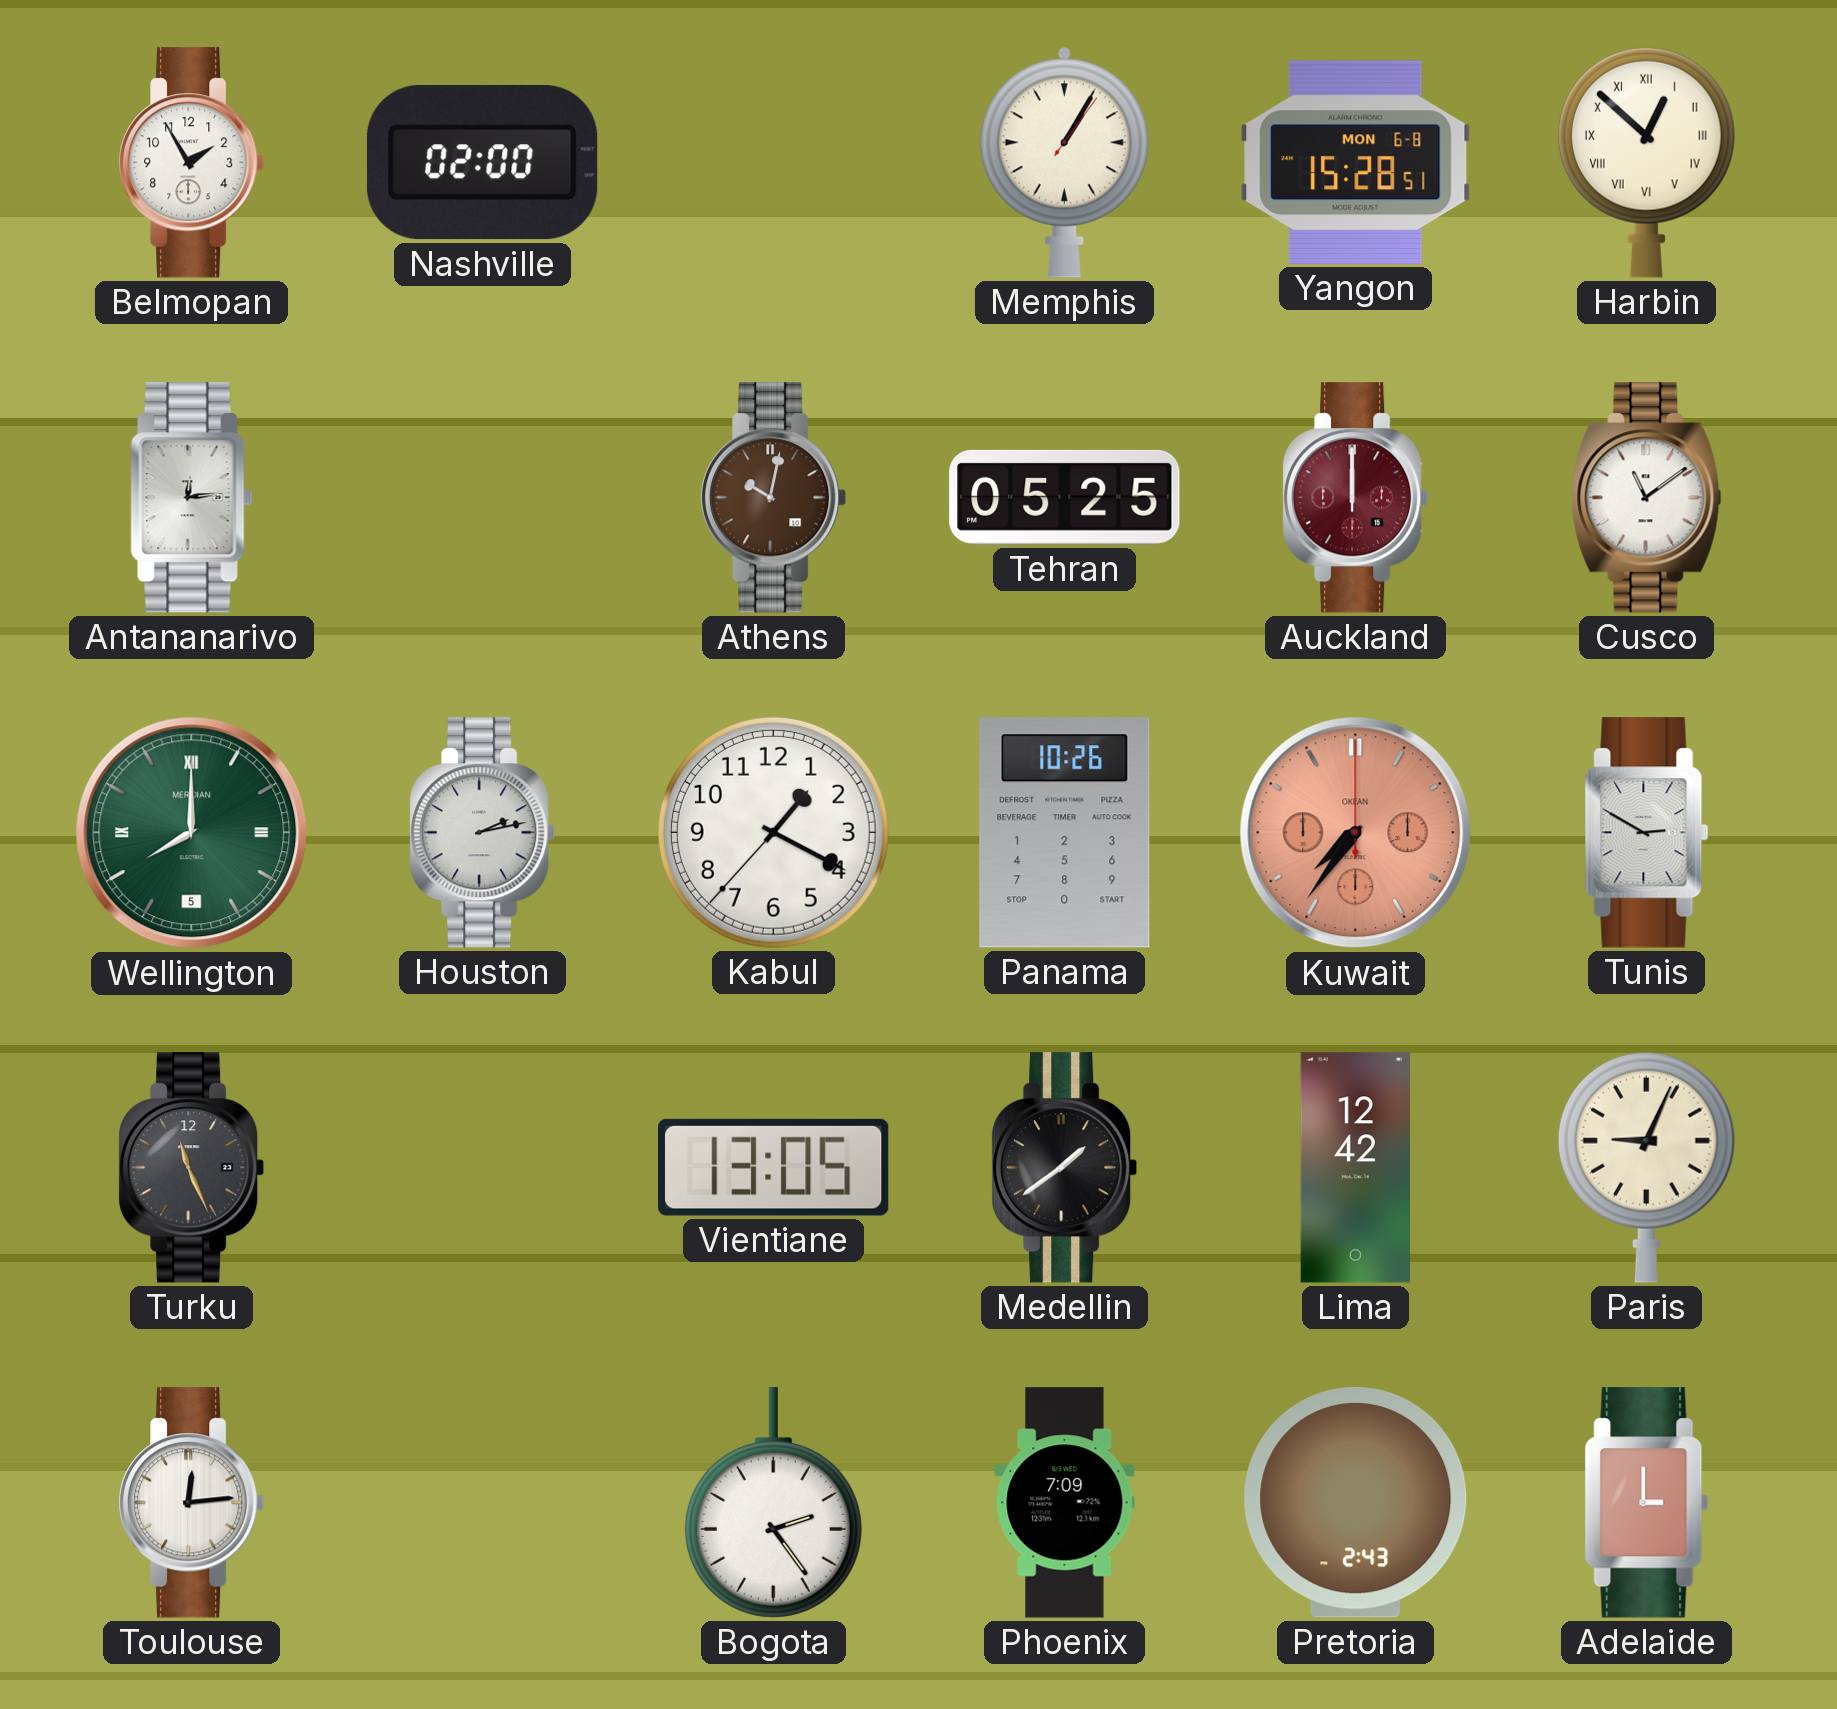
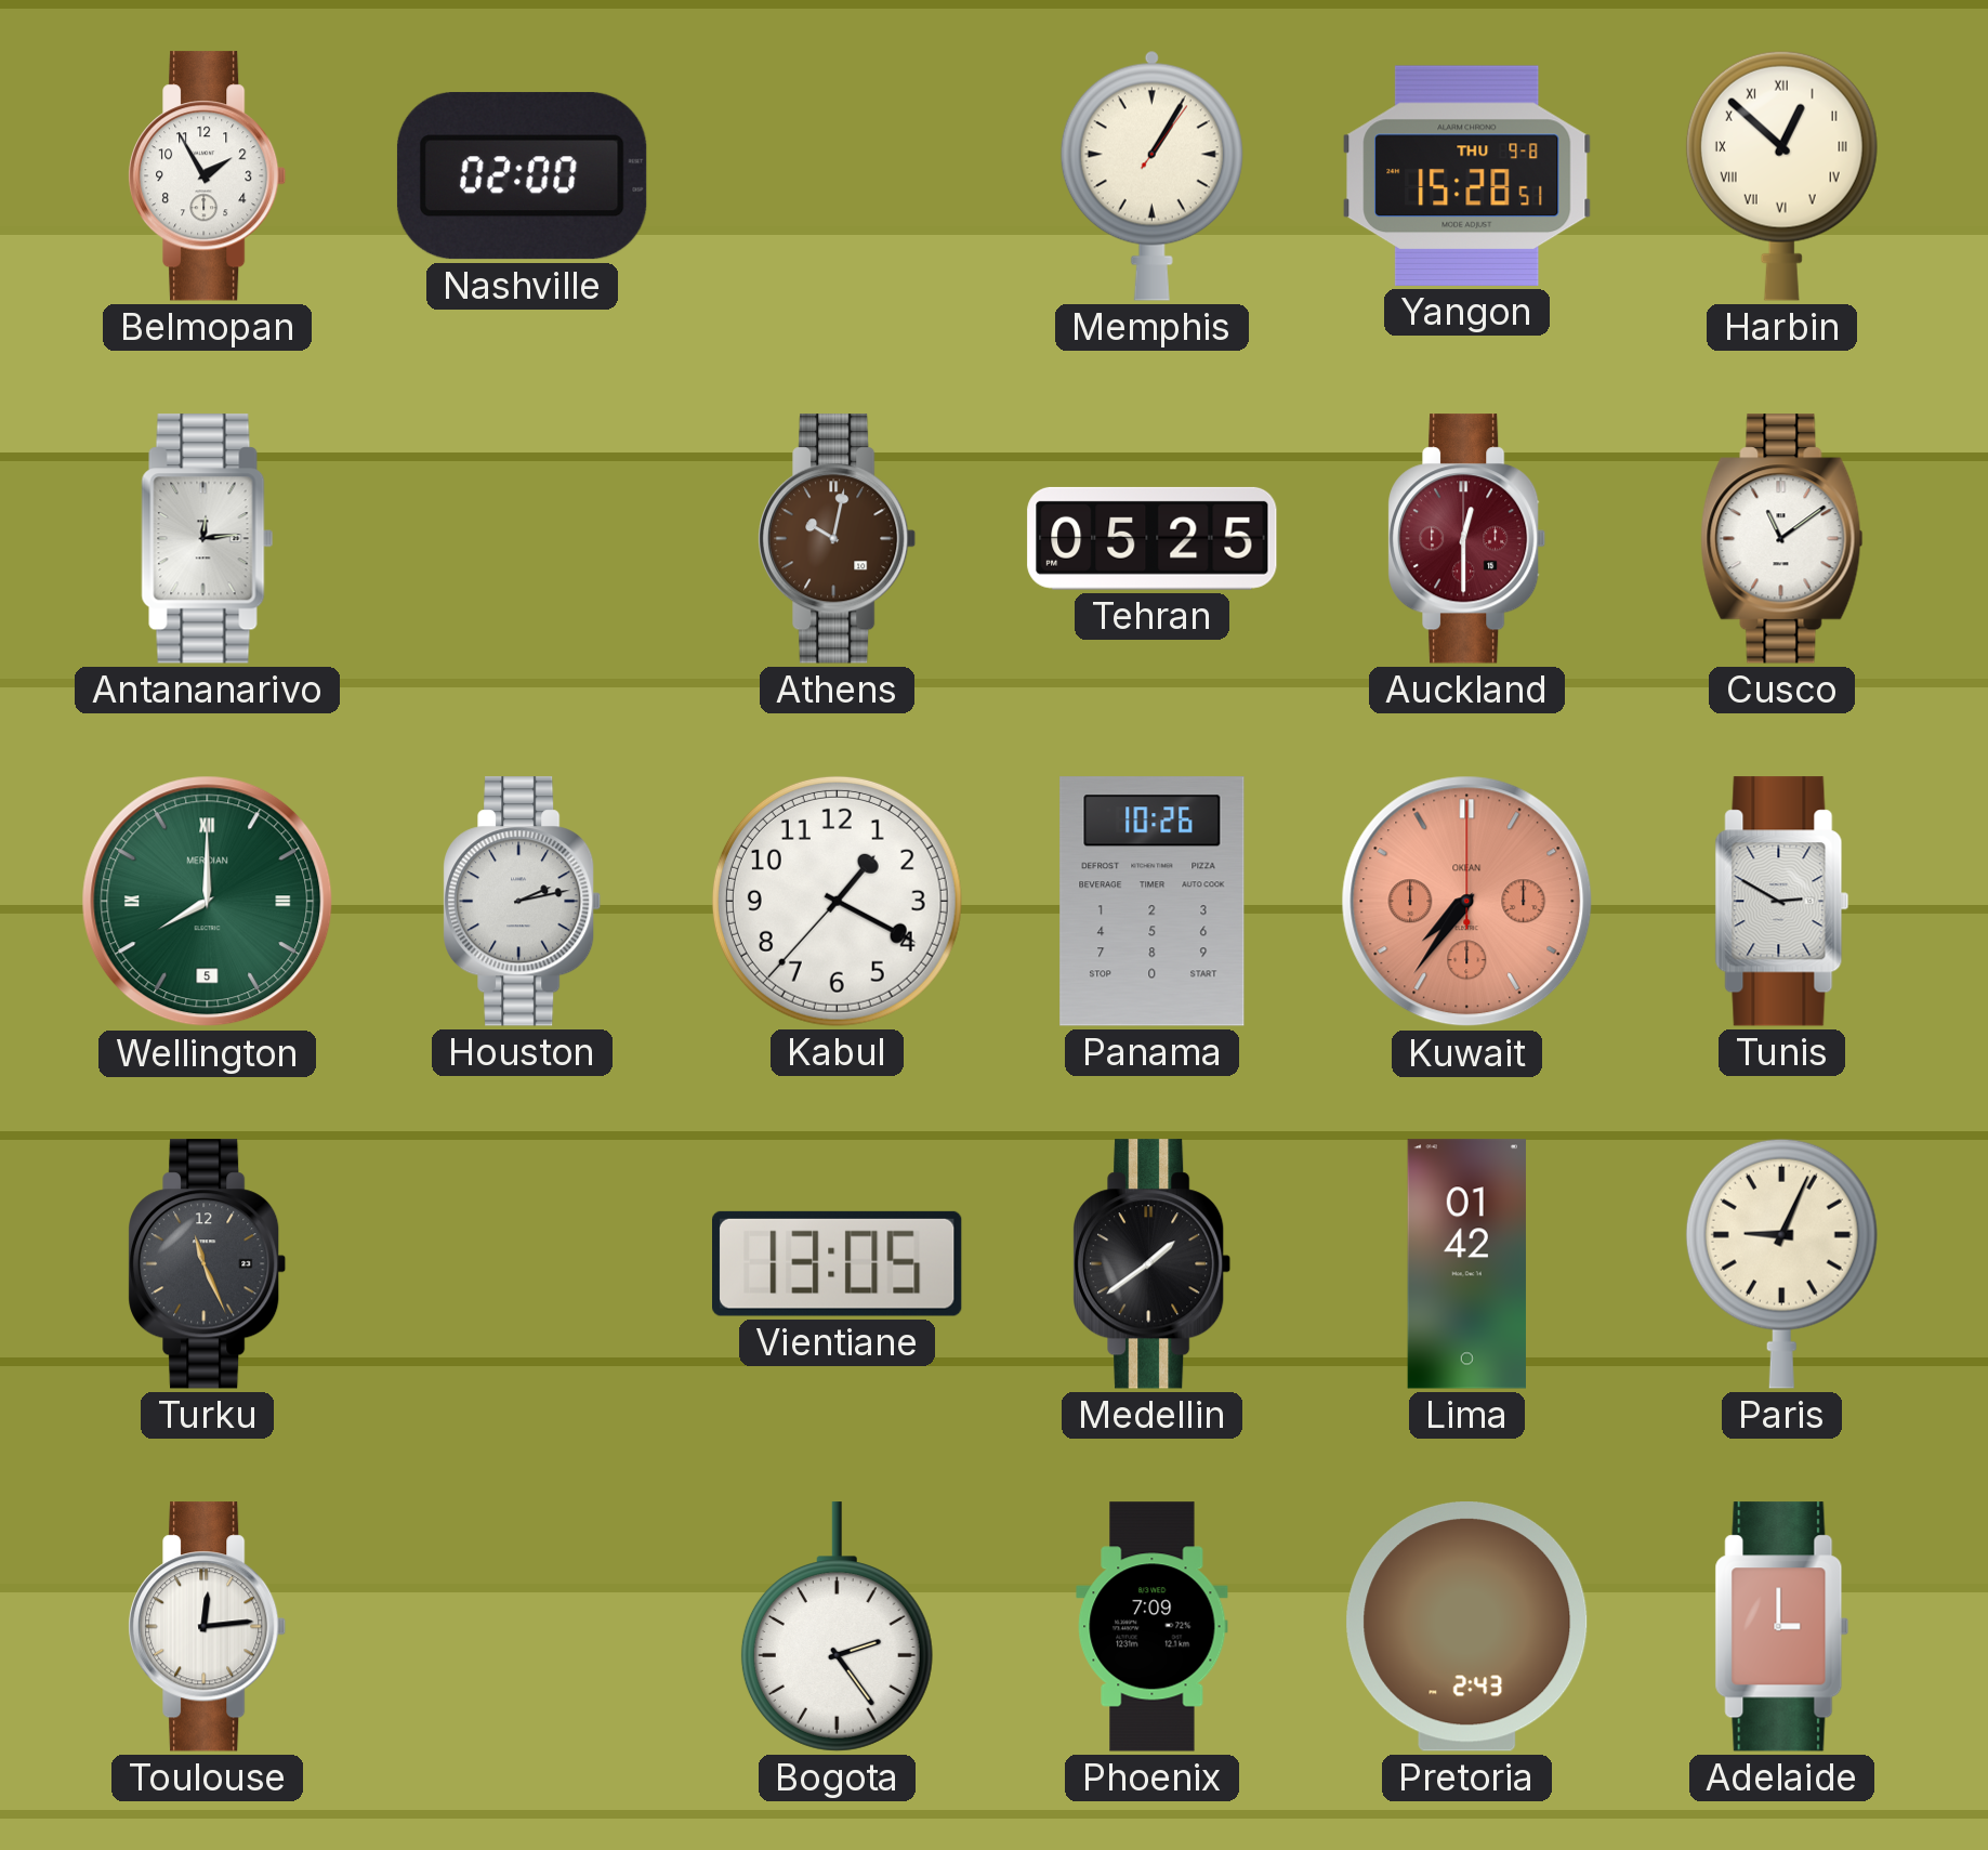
Yangon date: MON 6-8 -> THU 9-8
Auckland: 12:00 -> 12:30
Lima: 12:42 -> 01:42
